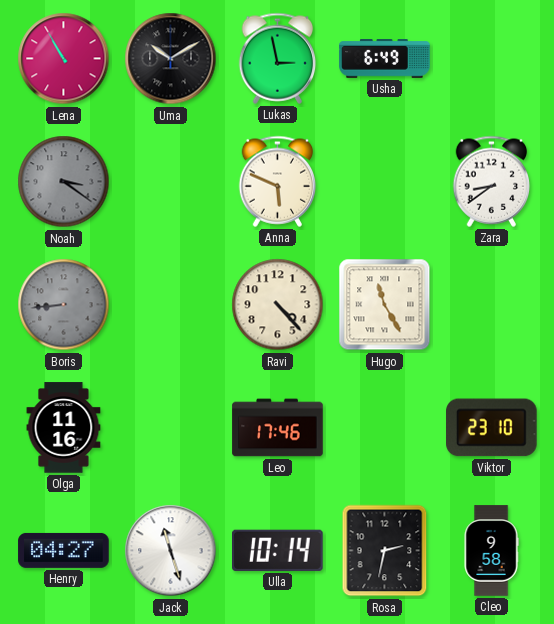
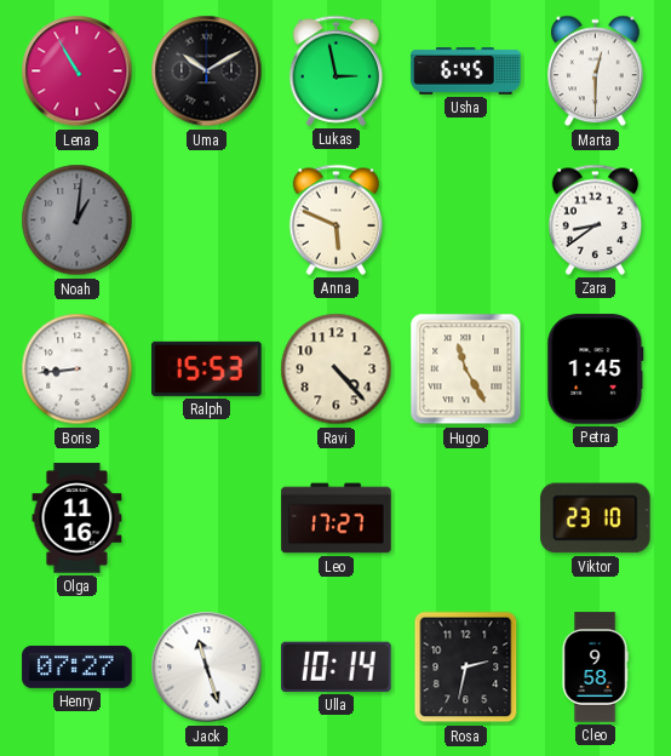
Usha: 6:49 -> 6:45
Marta: none -> 12:30
Noah: 3:21 -> 1:01
Boris dial: grey -> white
Ralph: none -> 15:53
Petra: none -> 1:45
Leo: 17:46 -> 17:27
Henry: 04:27 -> 07:27
